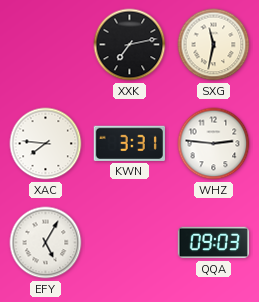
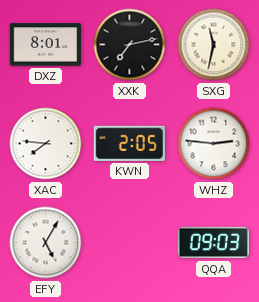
DXZ: none -> 8:01
KWN: 3:31 -> 2:05
